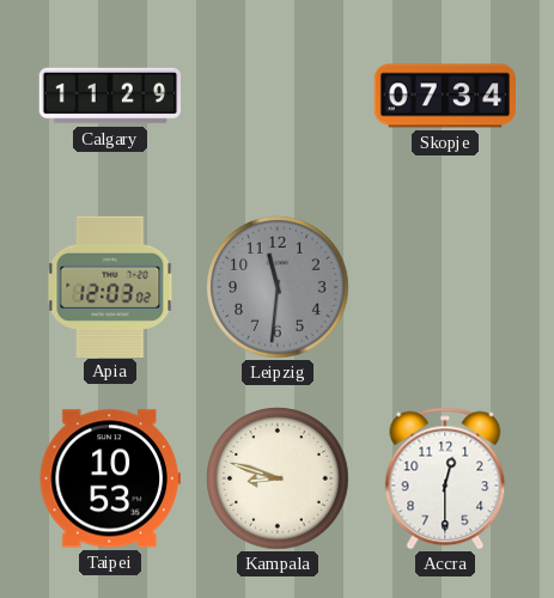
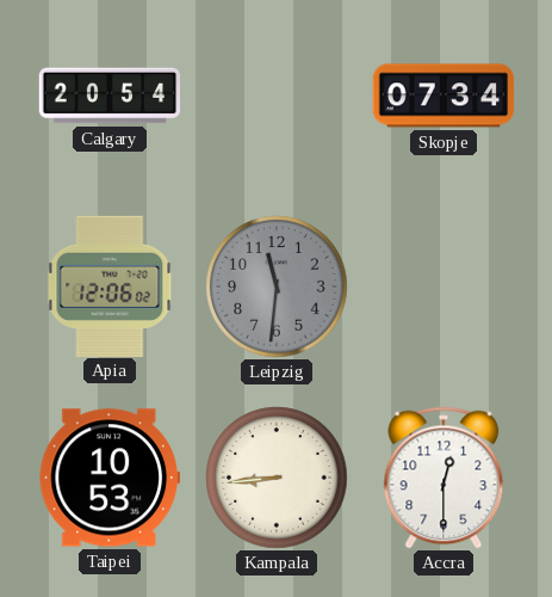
Calgary: 11:29 -> 20:54
Apia: 12:03 -> 12:06
Kampala: 8:48 -> 8:44
